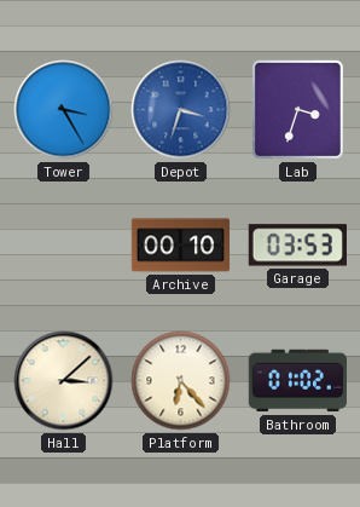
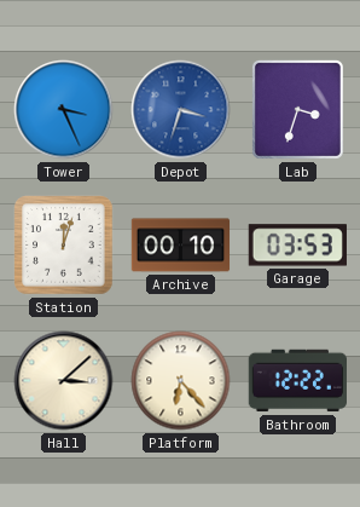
Tower: 3:25 -> 3:26
Station: none -> 12:03
Bathroom: 01:02 -> 12:22
